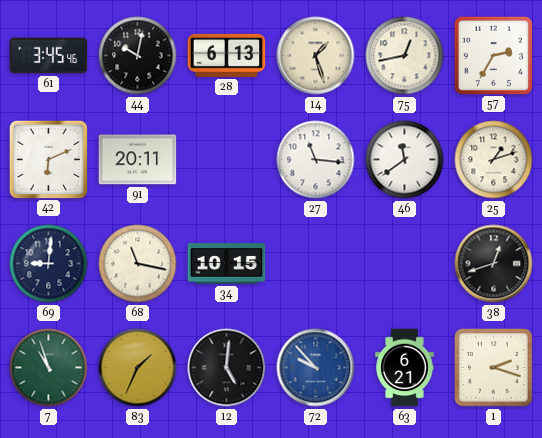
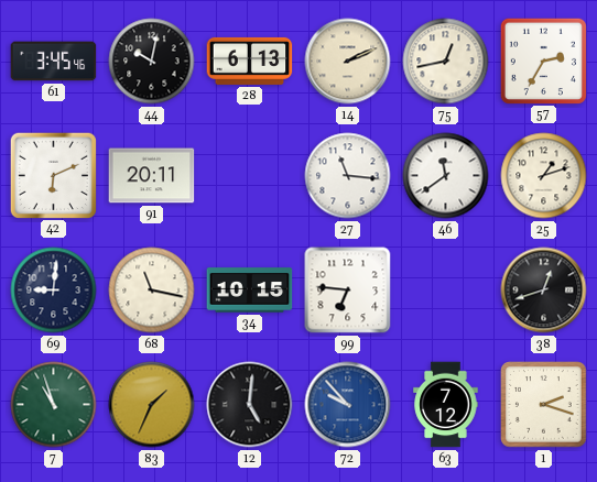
14: 1:27 -> 2:11
99: none -> 6:46
63: 6:21 -> 7:12
